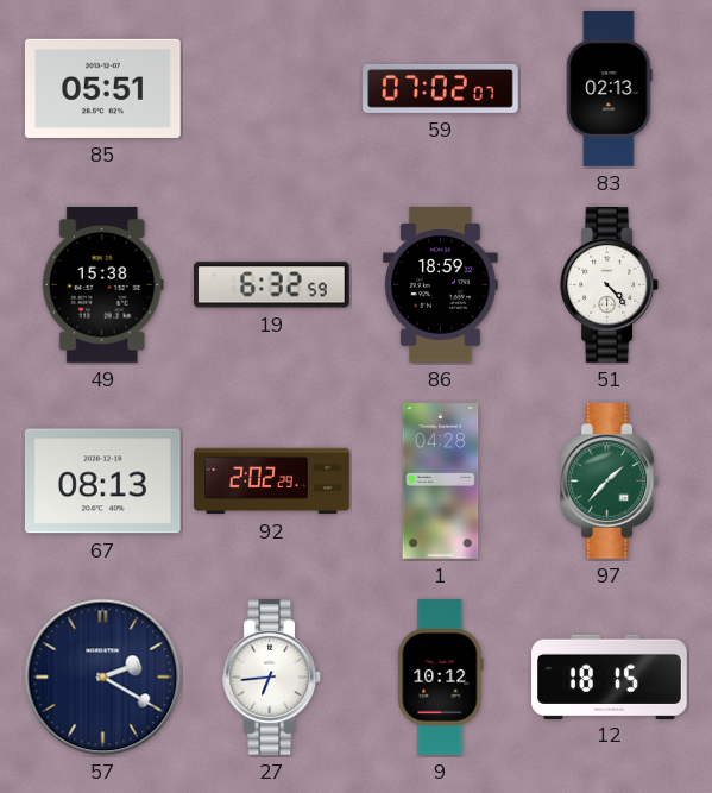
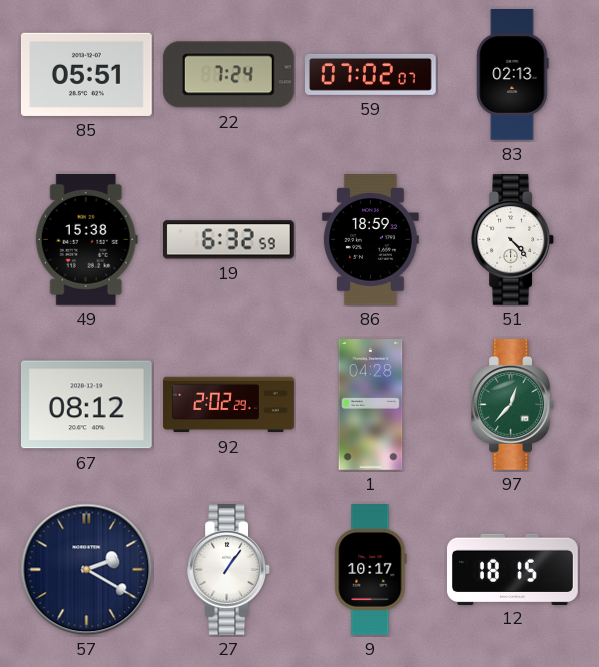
22: none -> 7:24
67: 08:13 -> 08:12
97: 1:37 -> 12:37
27: 6:44 -> 1:06
9: 10:12 -> 10:17
